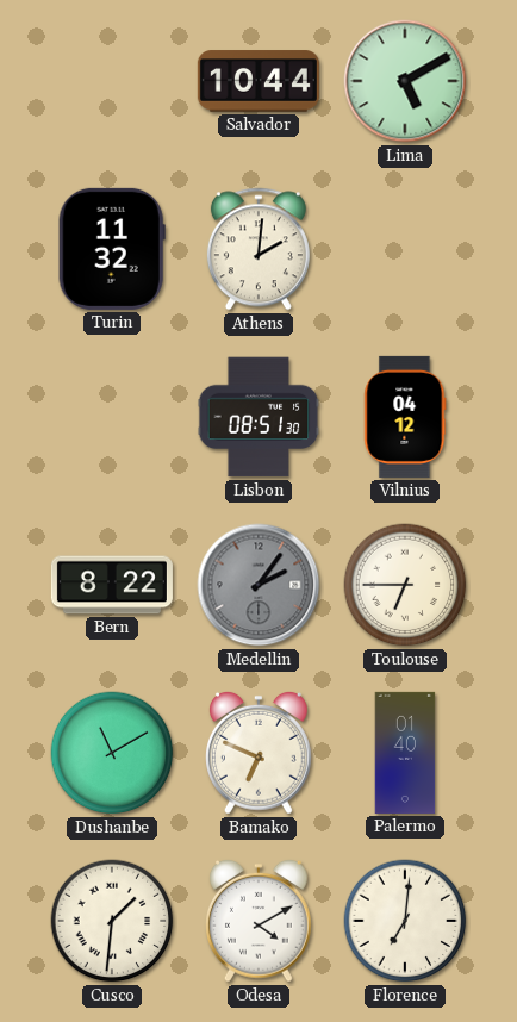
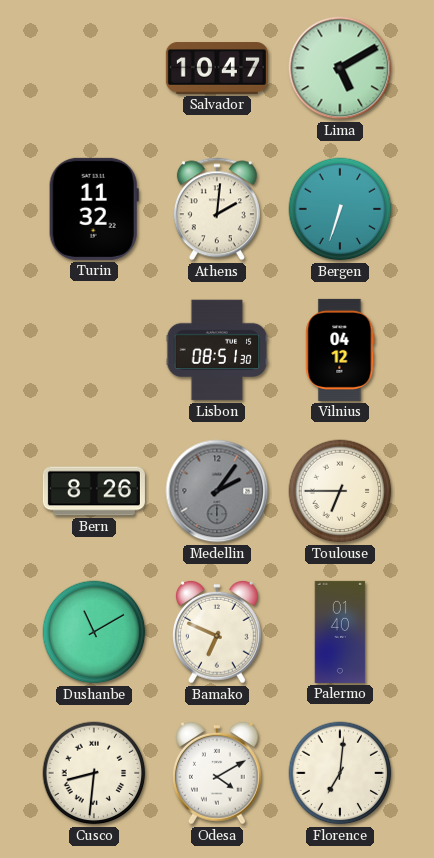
Salvador: 10:44 -> 10:47
Bergen: none -> 6:33
Bern: 8:22 -> 8:26
Cusco: 1:31 -> 8:31
